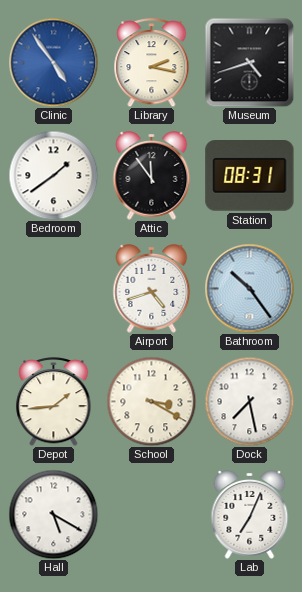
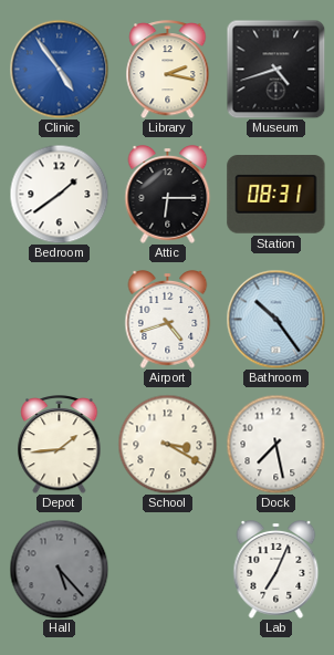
Attic: 11:54 -> 6:15
Hall: 5:20 -> 5:23
Hall dial: white -> grey
